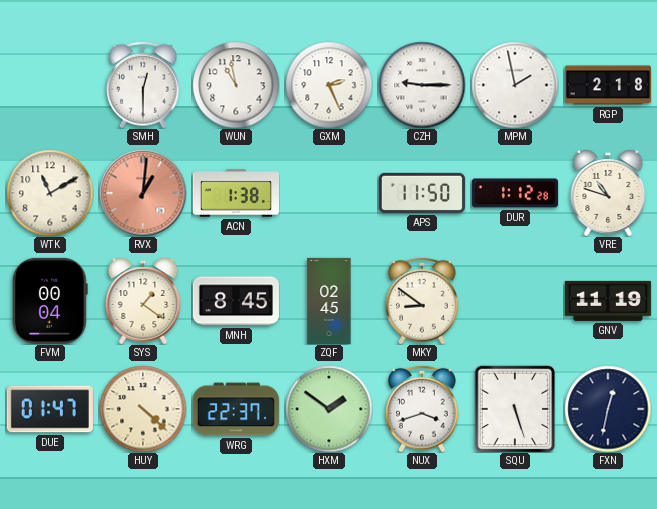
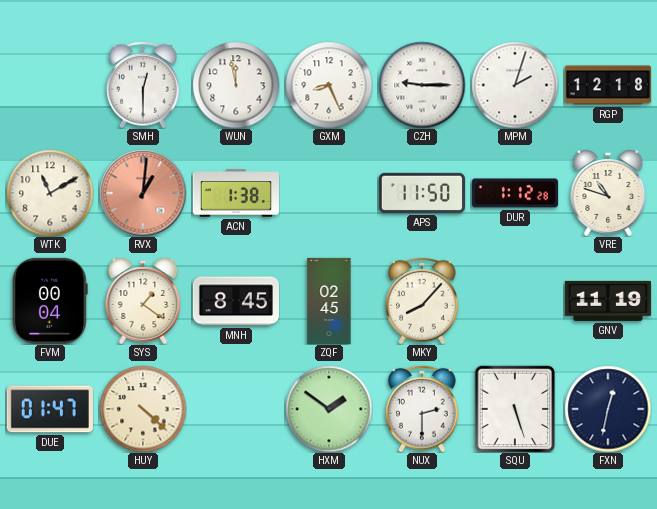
WUN: 10:58 -> 11:58
GXM: 2:26 -> 8:26
MPM: 1:58 -> 2:03
RGP: 2:18 -> 12:18
MKY: 8:51 -> 8:07
WRG: 22:37 -> none
NUX: 3:42 -> 2:30
